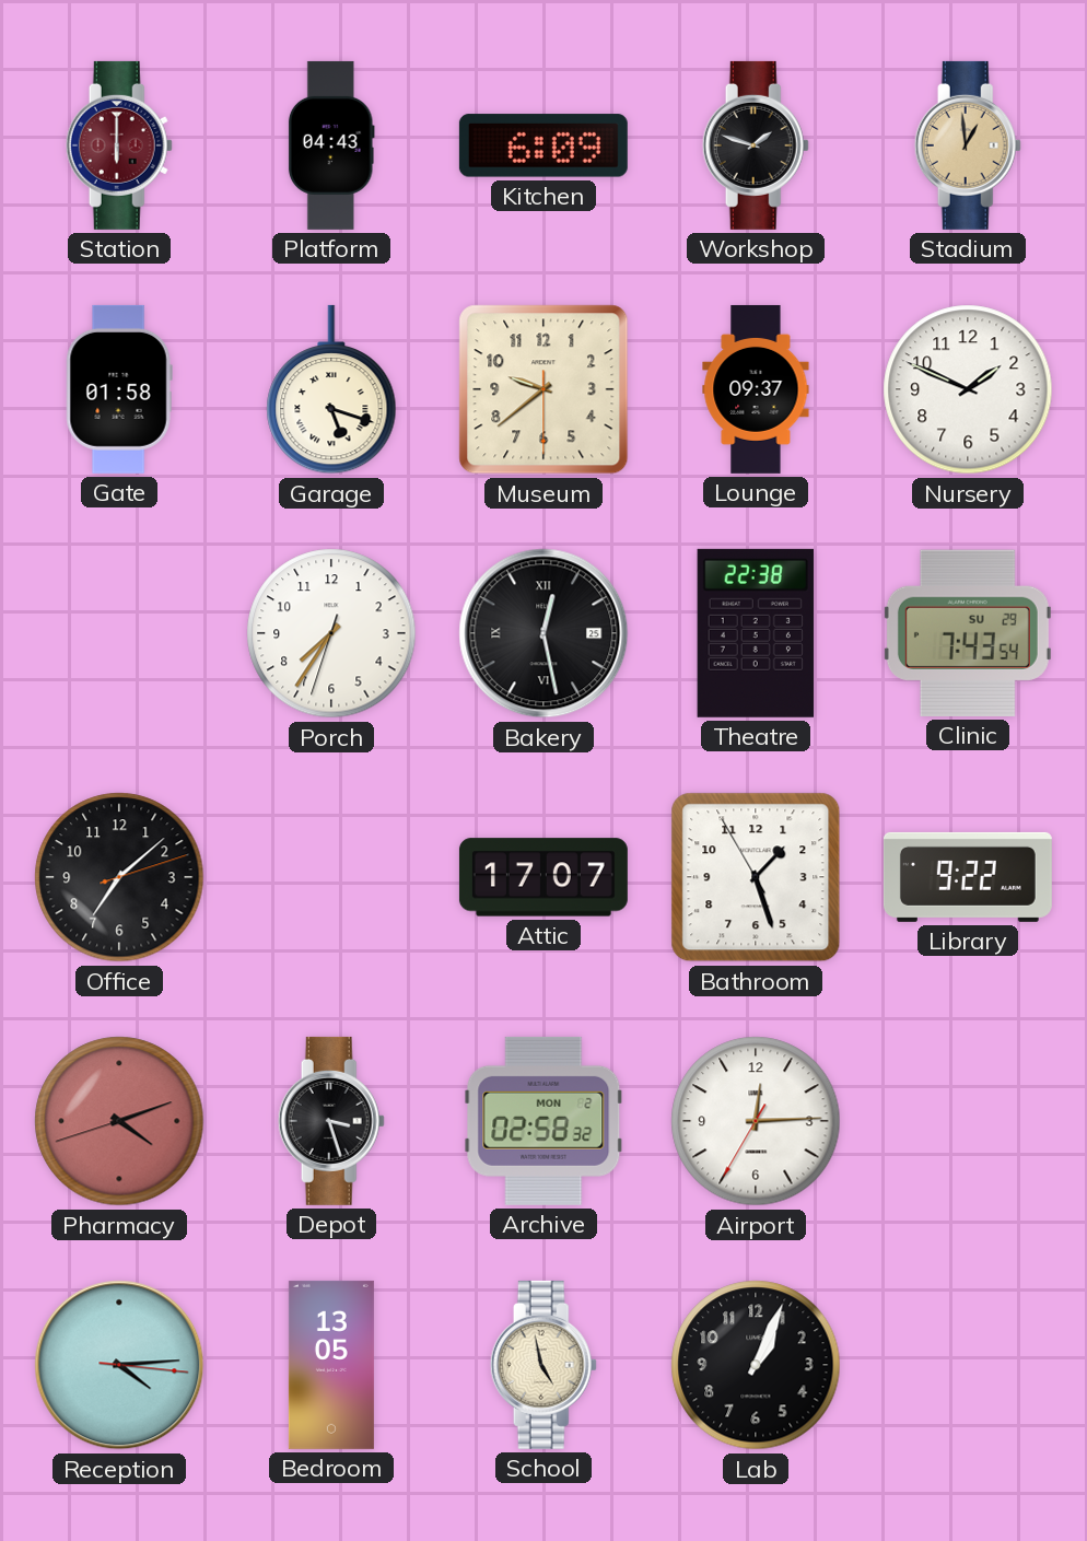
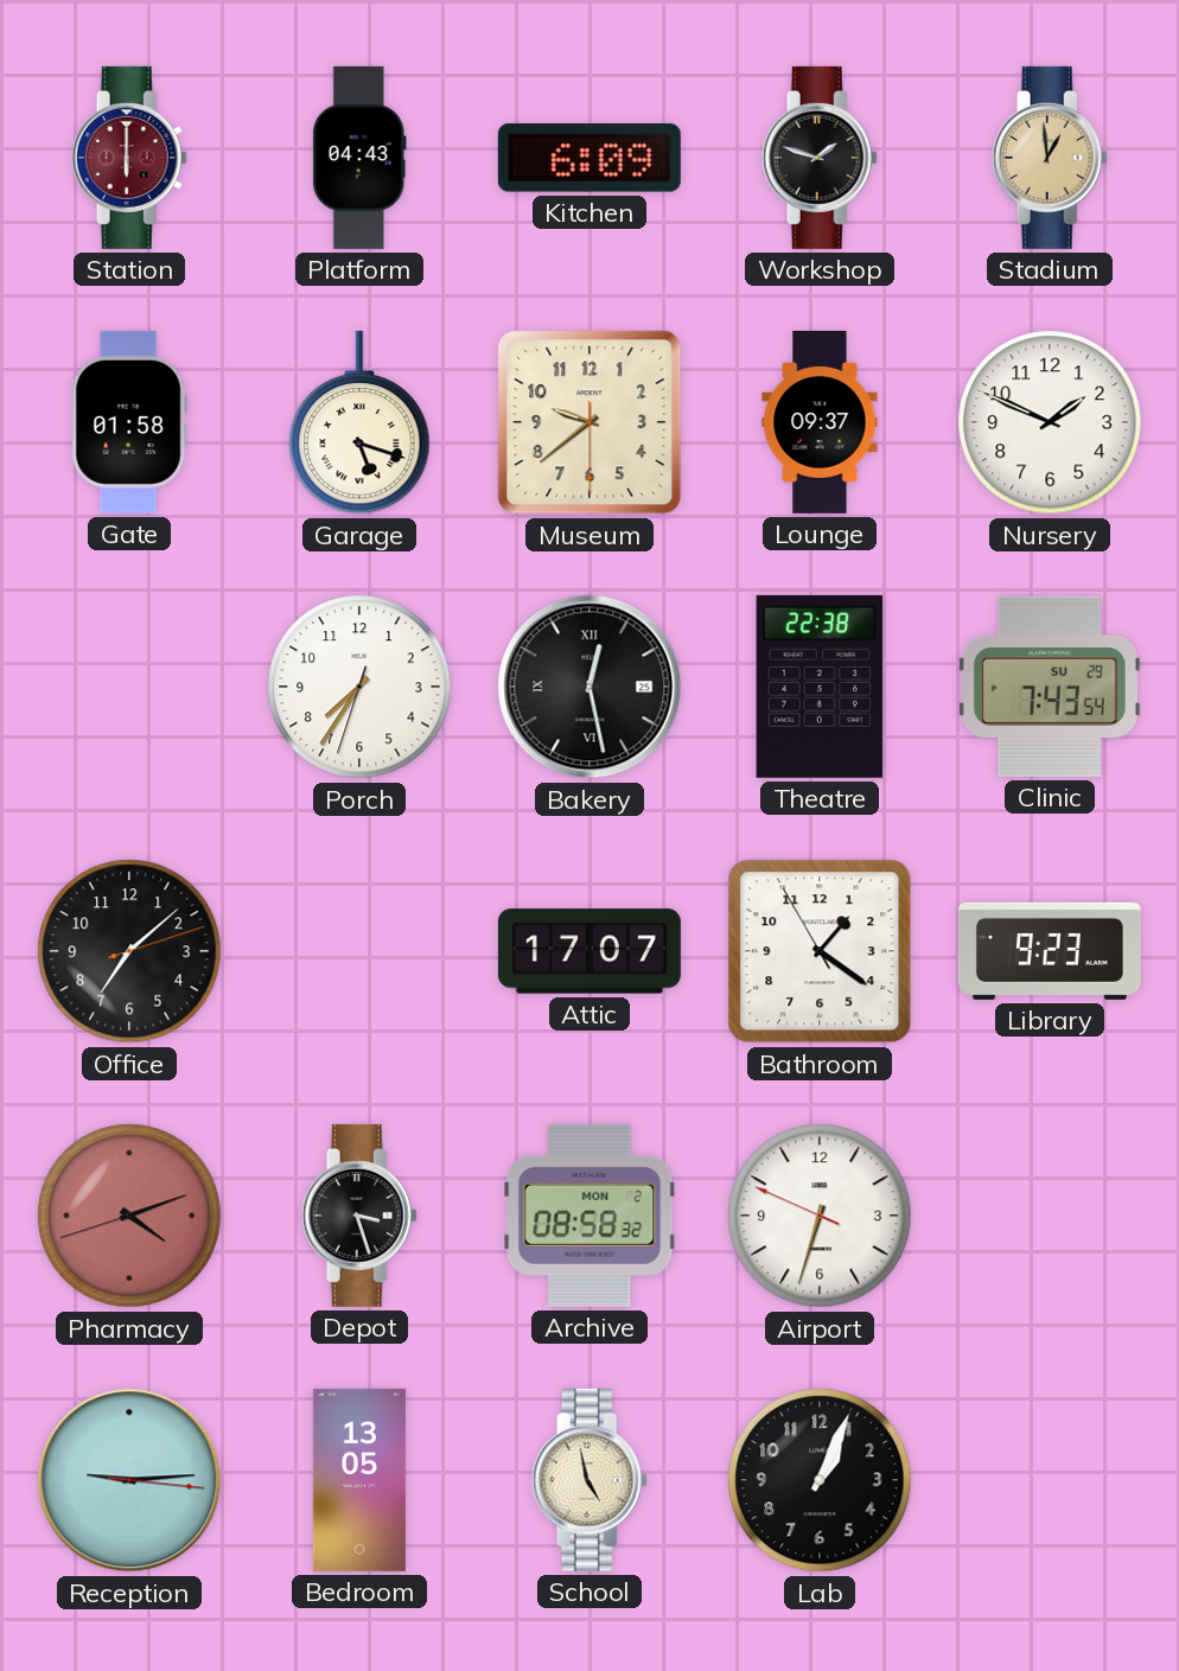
Bathroom: 1:26 -> 1:20
Library: 9:22 -> 9:23
Archive: 02:58 -> 08:58
Airport: 12:14 -> 6:32
Reception: 4:14 -> 9:14
